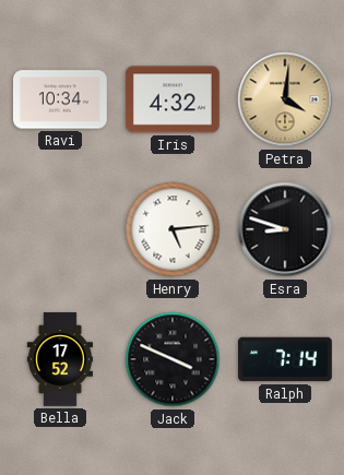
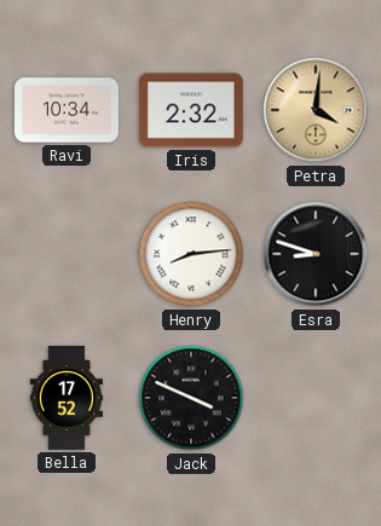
Iris: 4:32 -> 2:32
Henry: 5:14 -> 8:14
Ralph: 7:14 -> none
